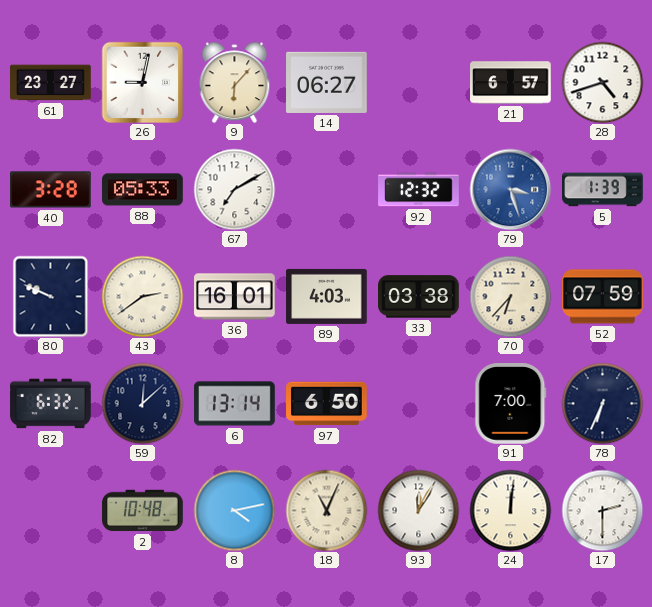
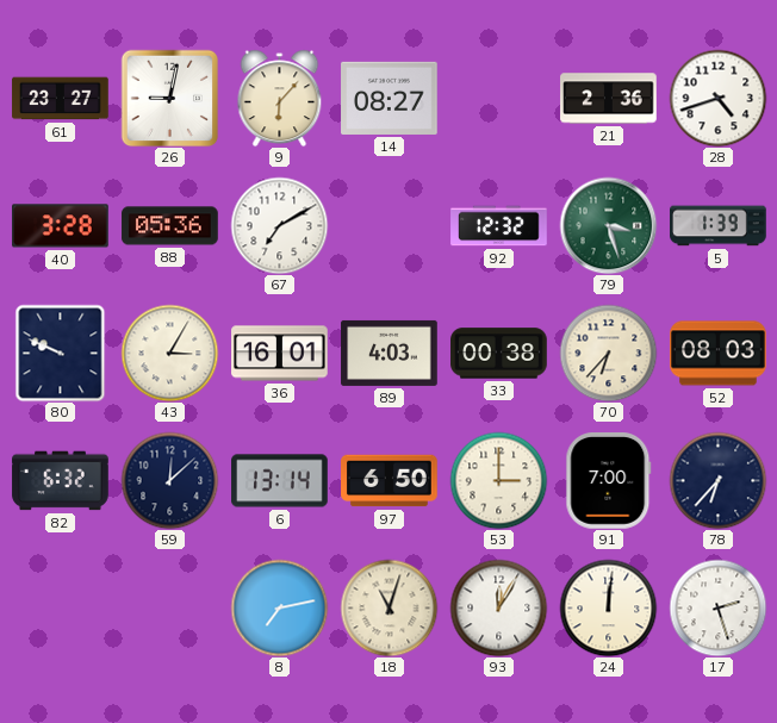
14: 06:27 -> 08:27
21: 6:57 -> 2:36
88: 05:33 -> 05:36
79 dial: blue -> green
43: 2:39 -> 3:05
33: 03:38 -> 00:38
52: 07:59 -> 08:03
53: none -> 3:00
78: 6:34 -> 6:37
2: 10:48 -> none
8: 4:13 -> 7:13
18: 11:04 -> 11:03
17: 2:30 -> 2:27
